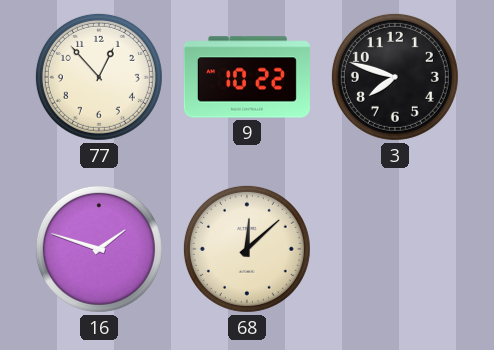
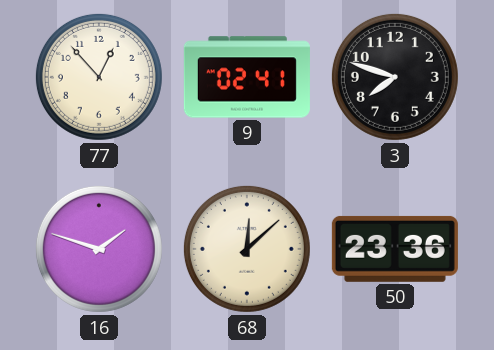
9: 10:22 -> 02:41
50: none -> 23:36
